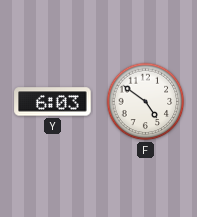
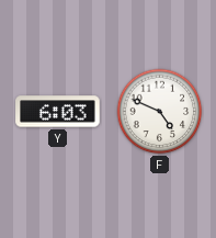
F: 4:51 -> 4:49
